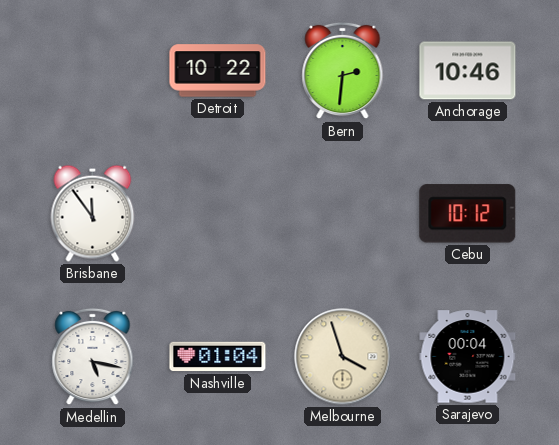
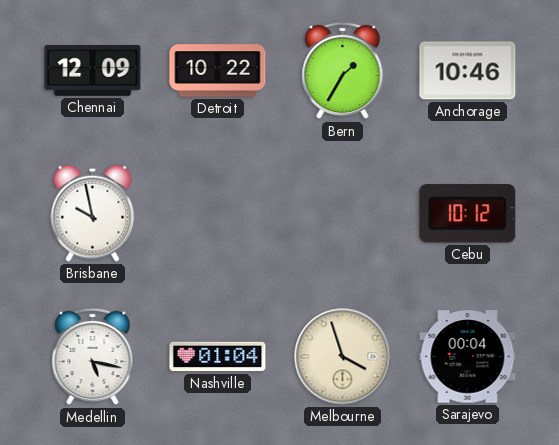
Chennai: none -> 12:09
Bern: 2:31 -> 1:35
Brisbane: 11:54 -> 9:58
